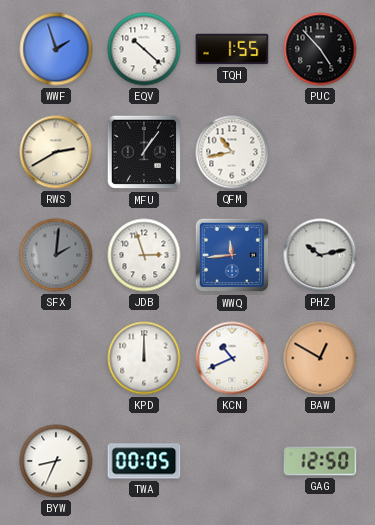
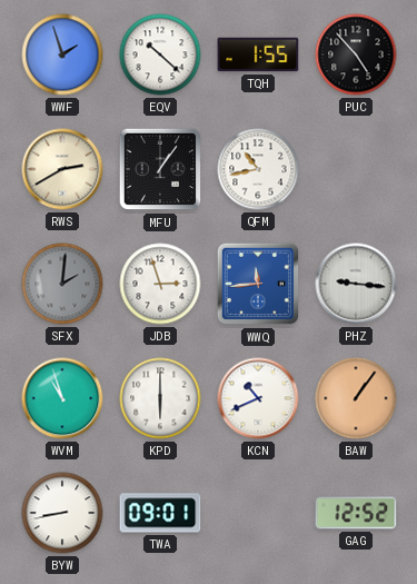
PHZ: 10:13 -> 9:16
WVM: none -> 10:57
KPD: 12:00 -> 6:00
BAW: 12:50 -> 1:06
BYW: 8:34 -> 8:43
TWA: 00:05 -> 09:01
GAG: 12:50 -> 12:52
